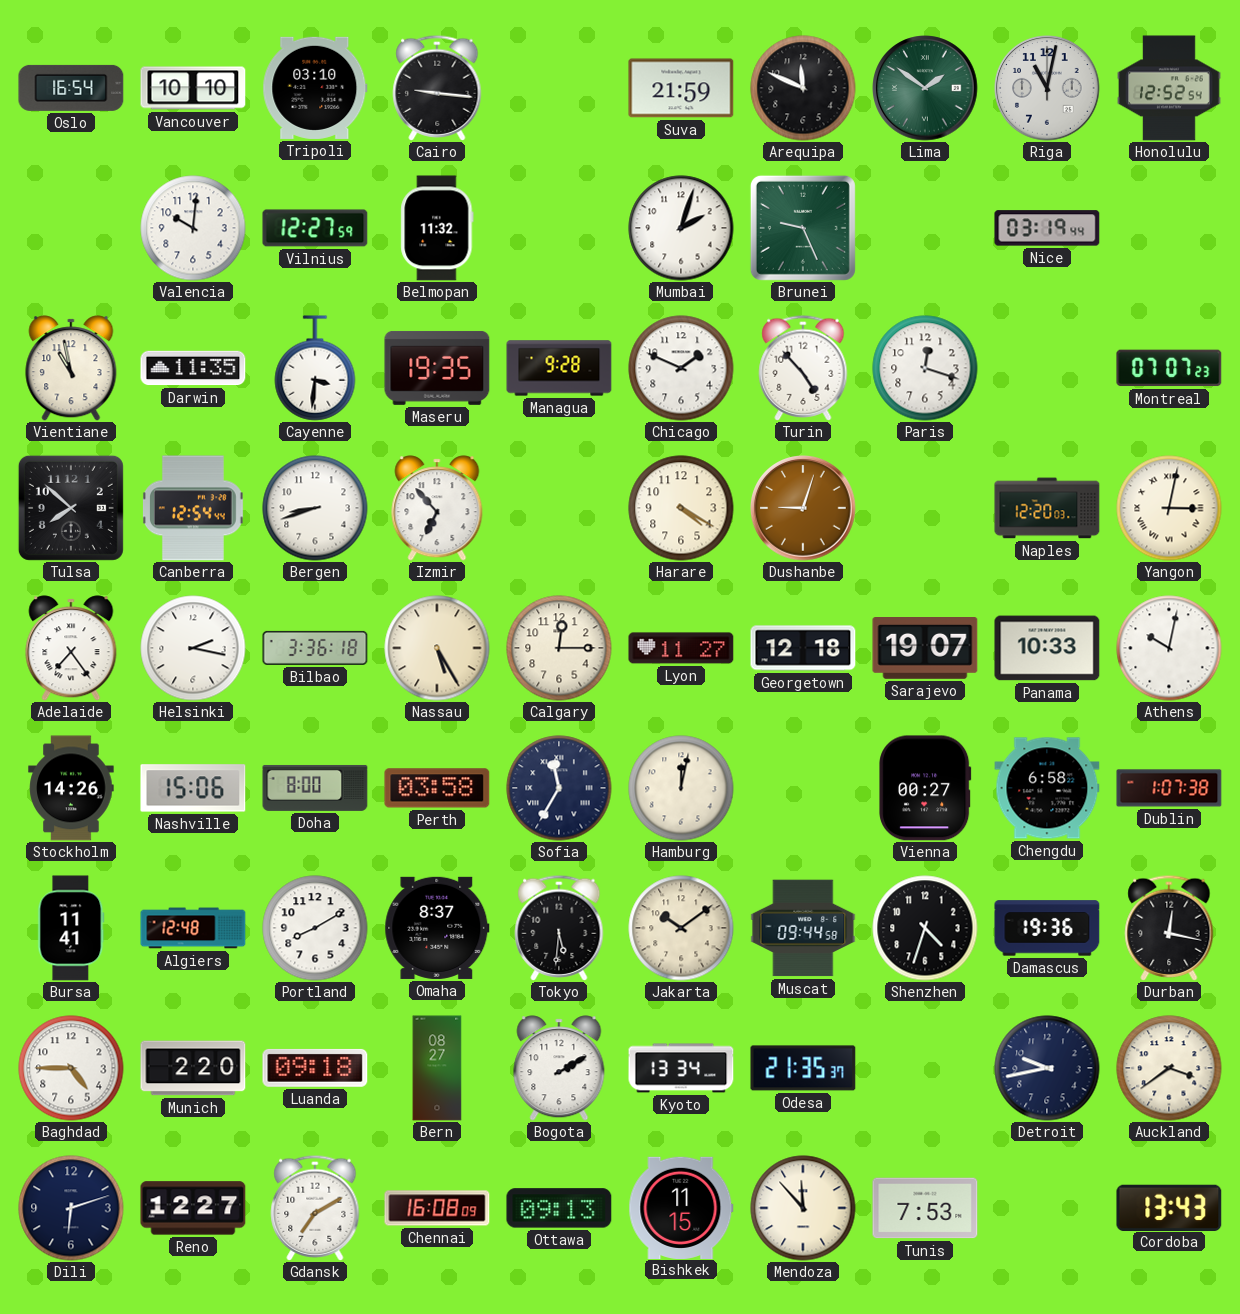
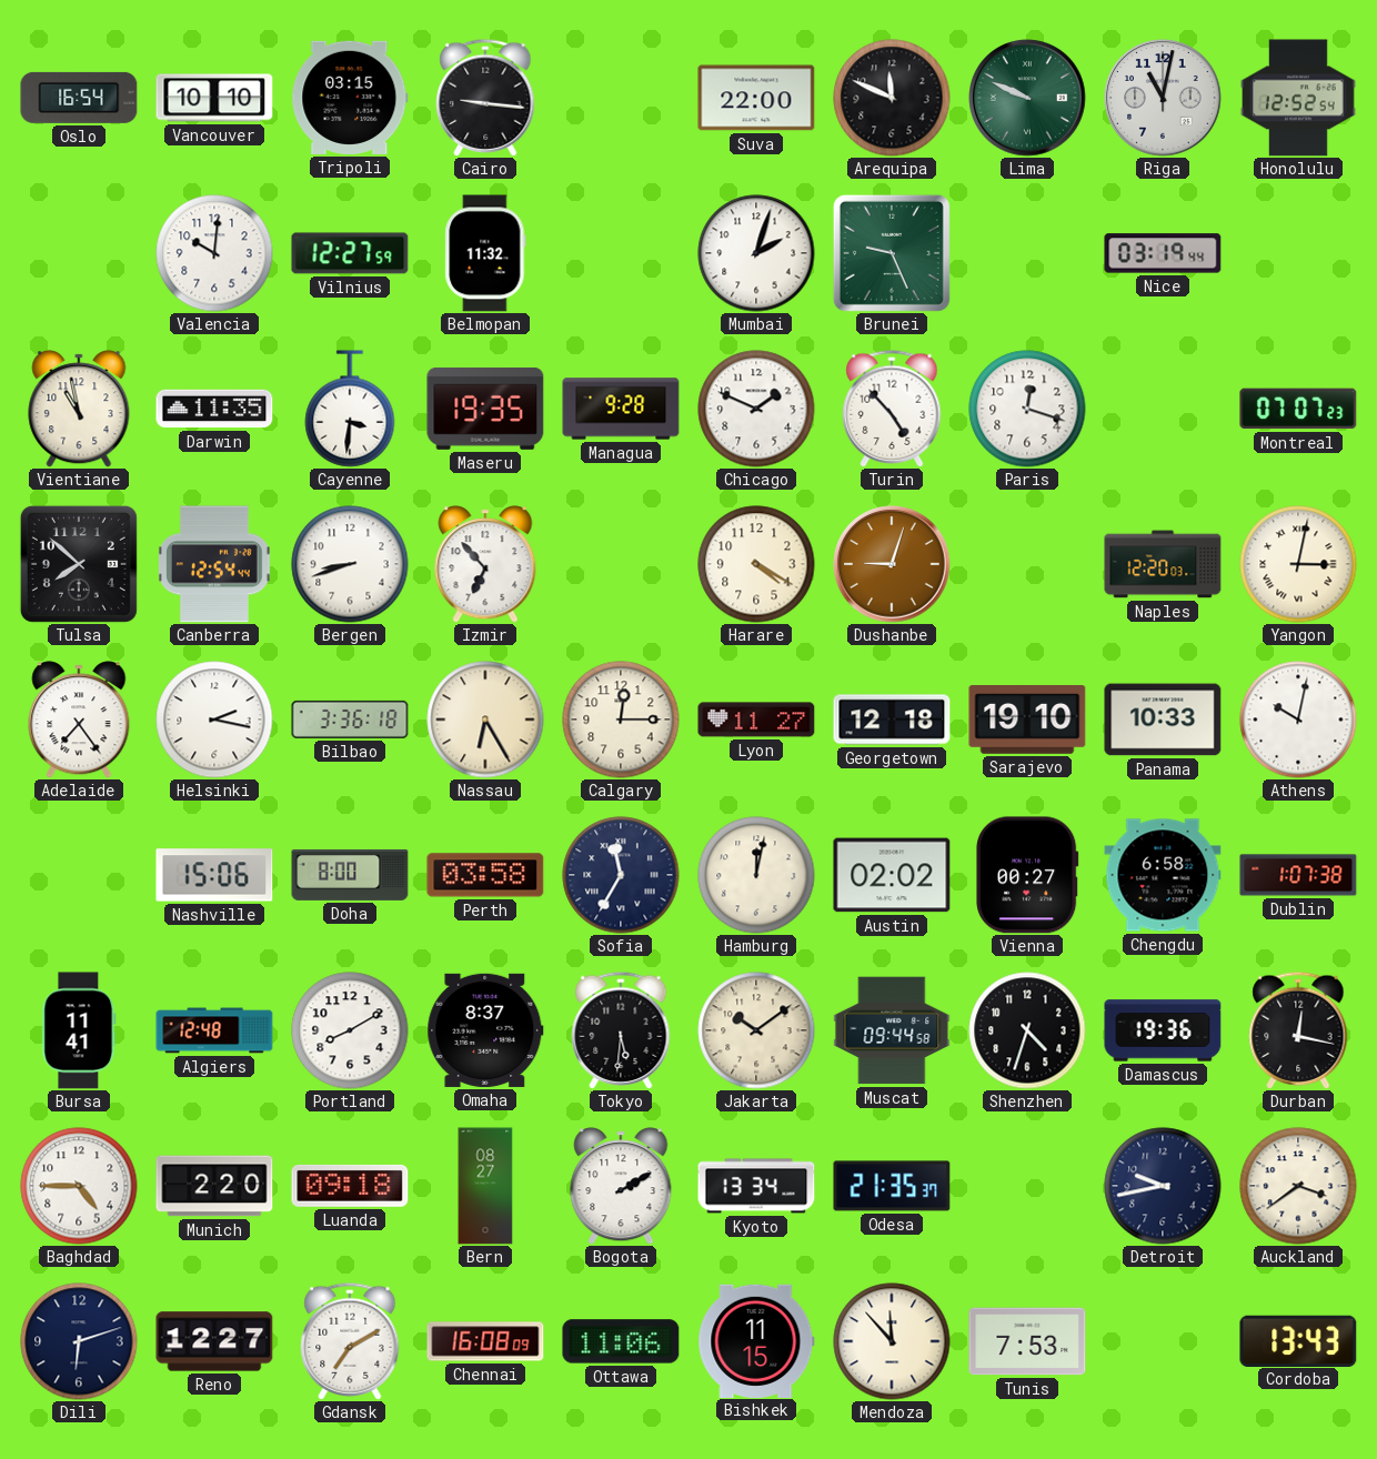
Tripoli: 03:10 -> 03:15
Suva: 21:59 -> 22:00
Lima: 1:51 -> 9:49
Nassau: 5:25 -> 6:25
Sarajevo: 19:07 -> 19:10
Stockholm: 14:26 -> none
Austin: none -> 02:02
Ottawa: 09:13 -> 11:06
